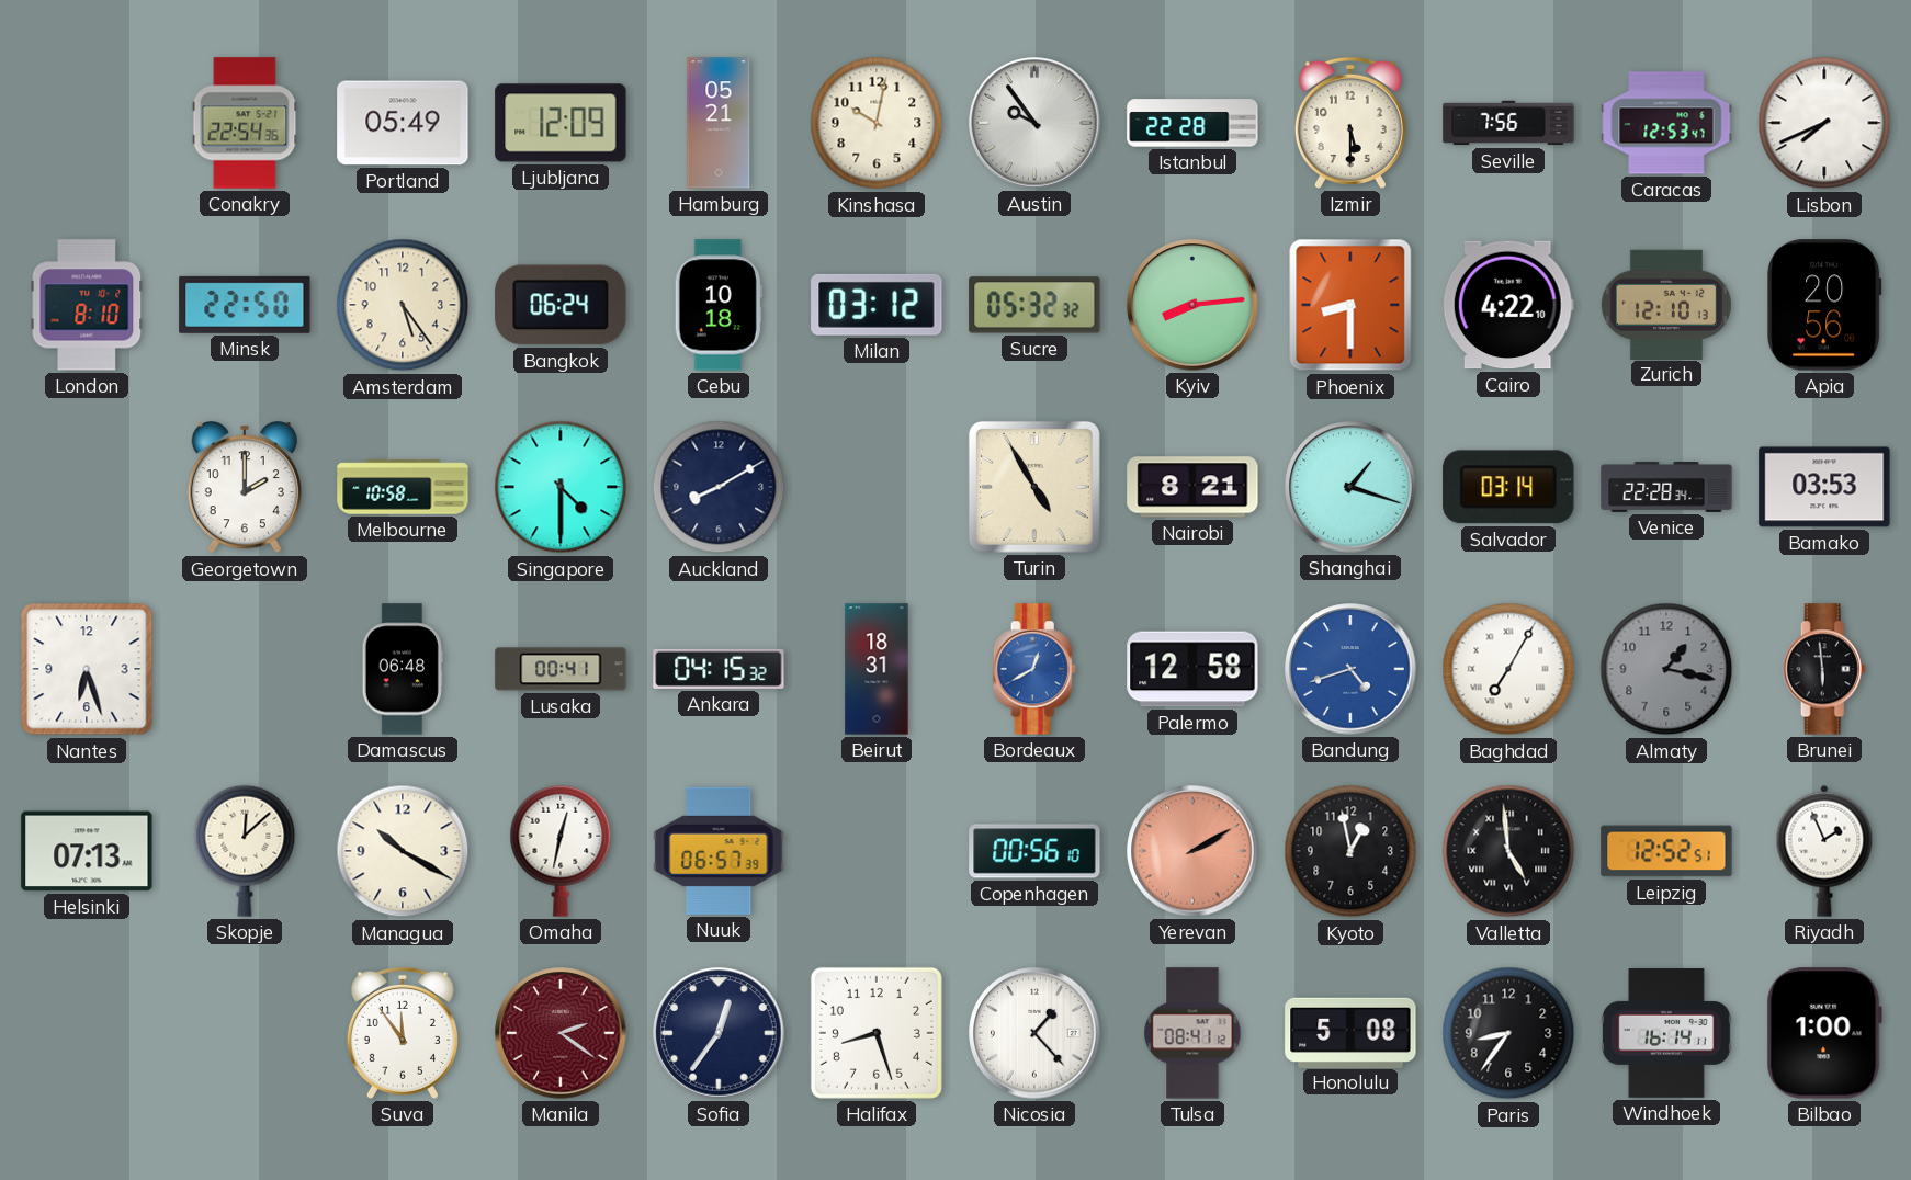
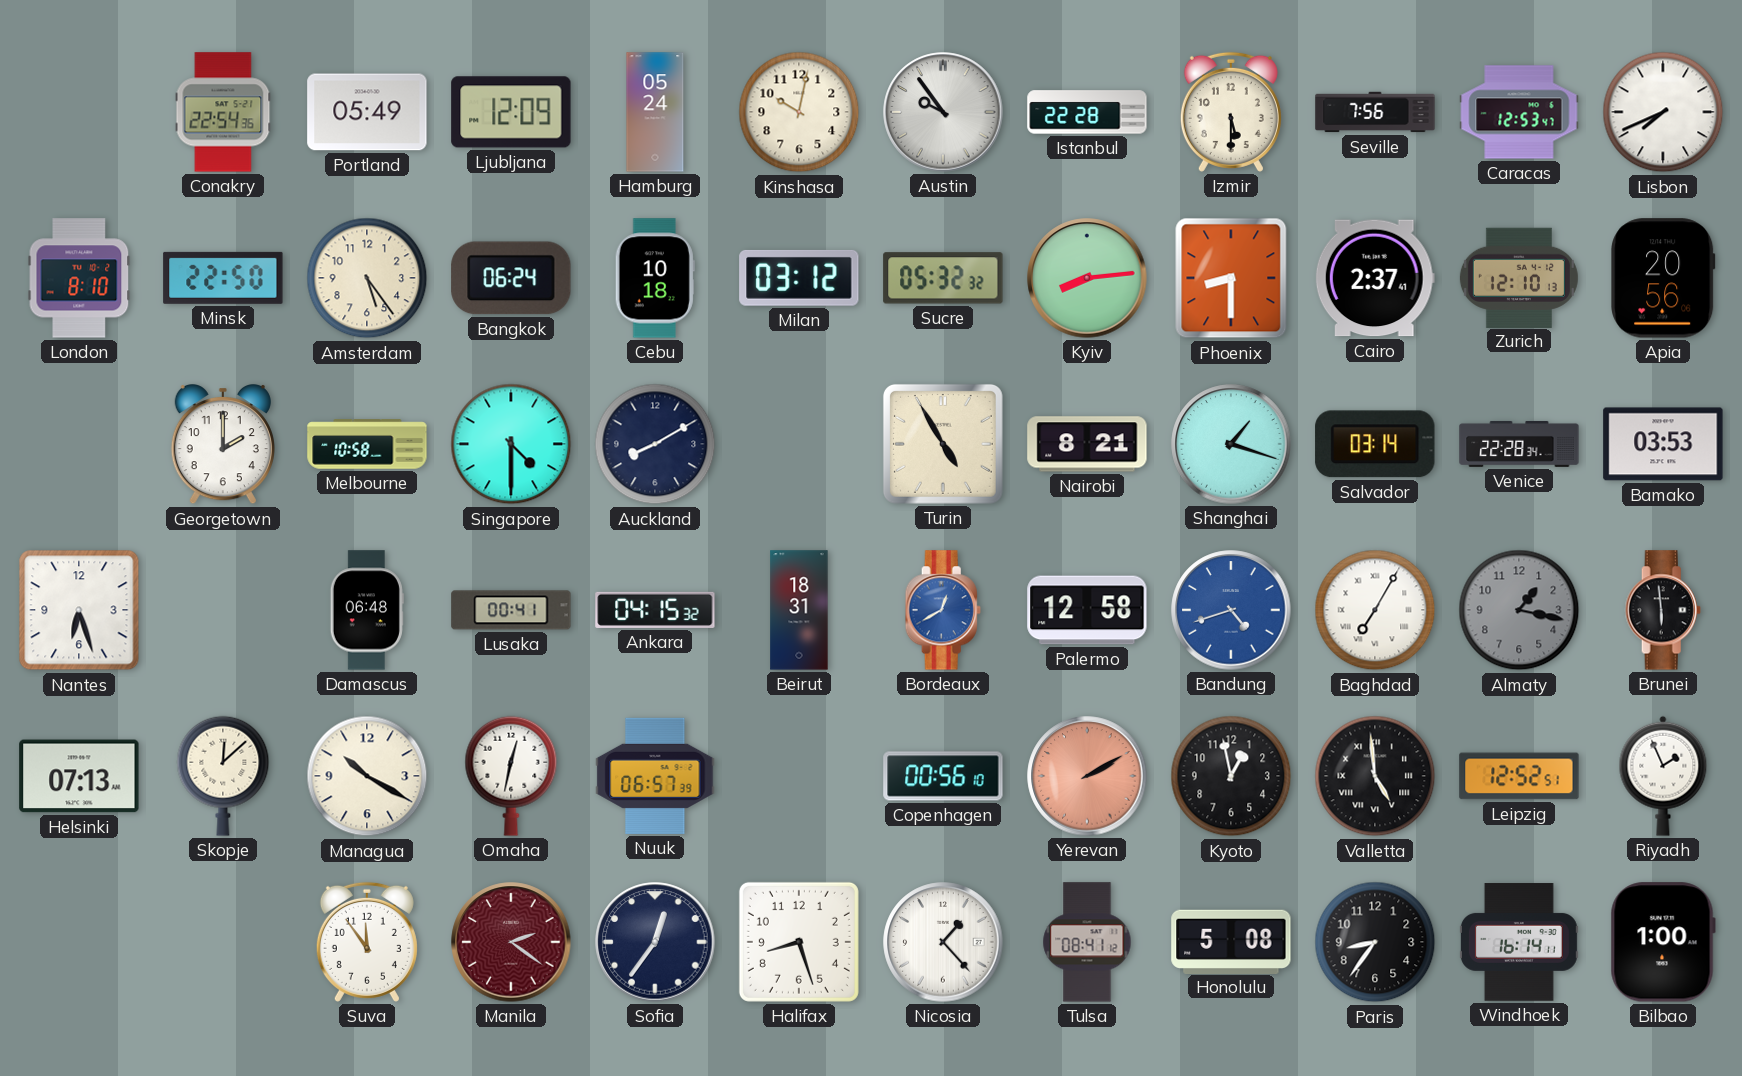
Hamburg: 05:21 -> 05:24
Cairo: 4:22 -> 2:37
